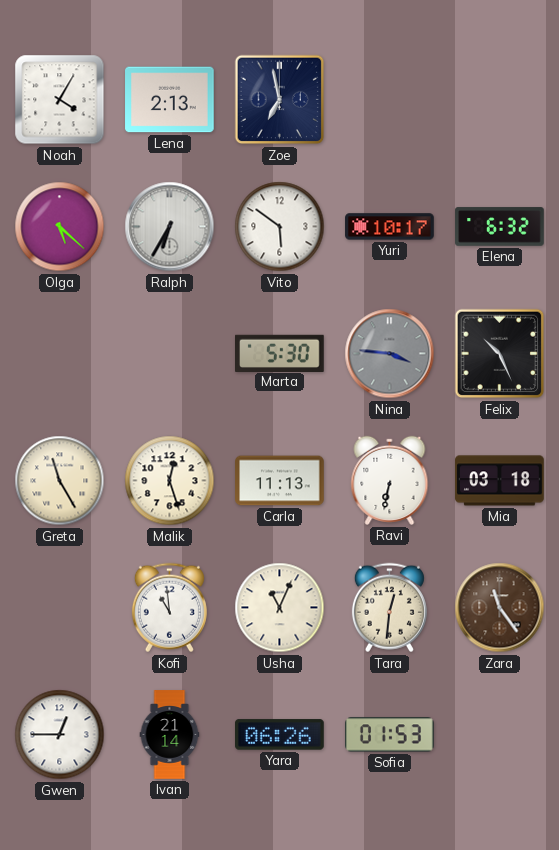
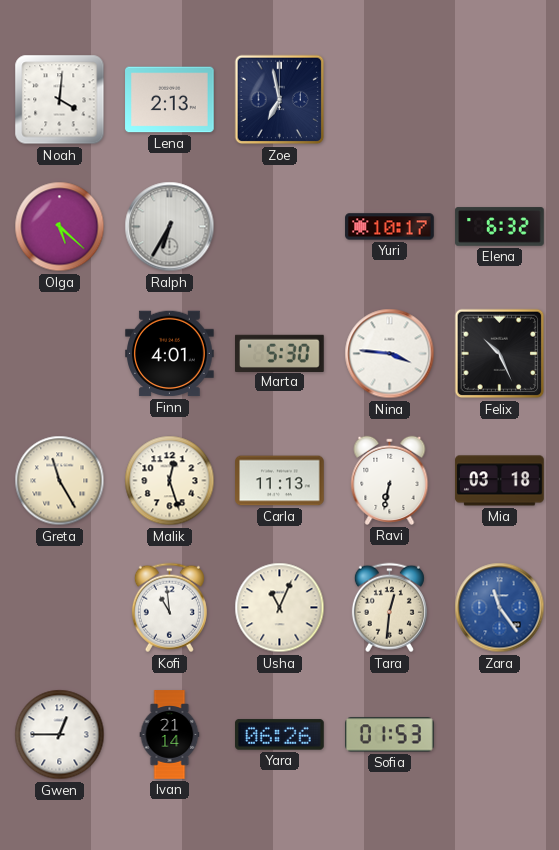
Noah: 4:05 -> 4:01
Vito: 5:51 -> none
Finn: none -> 4:01
Nina dial: grey -> white
Zara dial: brown -> blue
